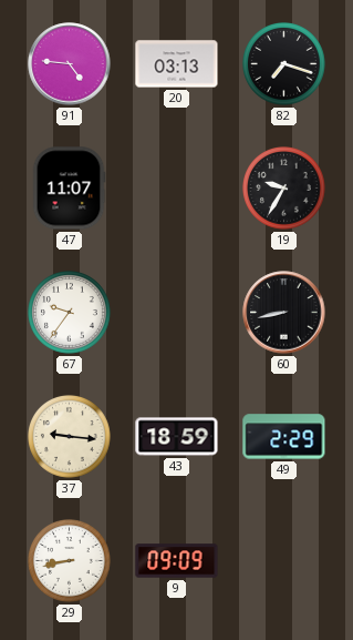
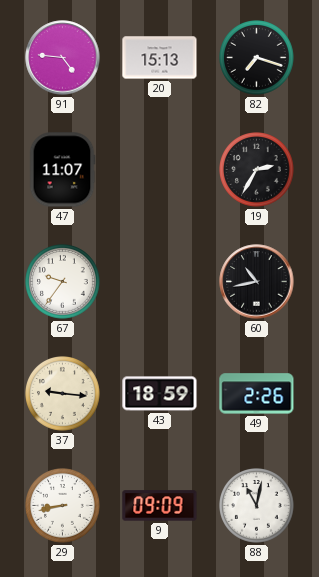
20: 03:13 -> 15:13
19: 9:35 -> 2:35
60: 8:43 -> 10:43
49: 2:29 -> 2:26
88: none -> 11:02
